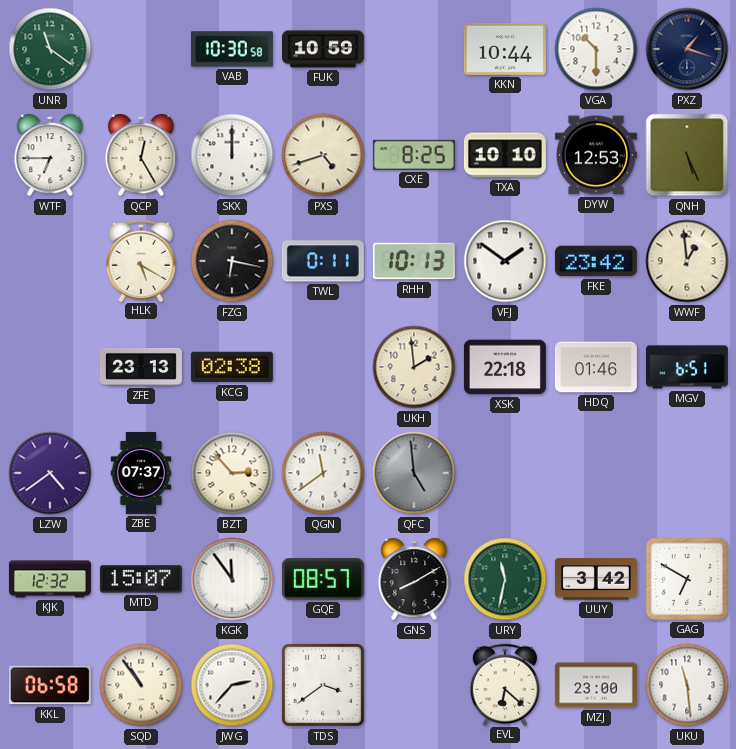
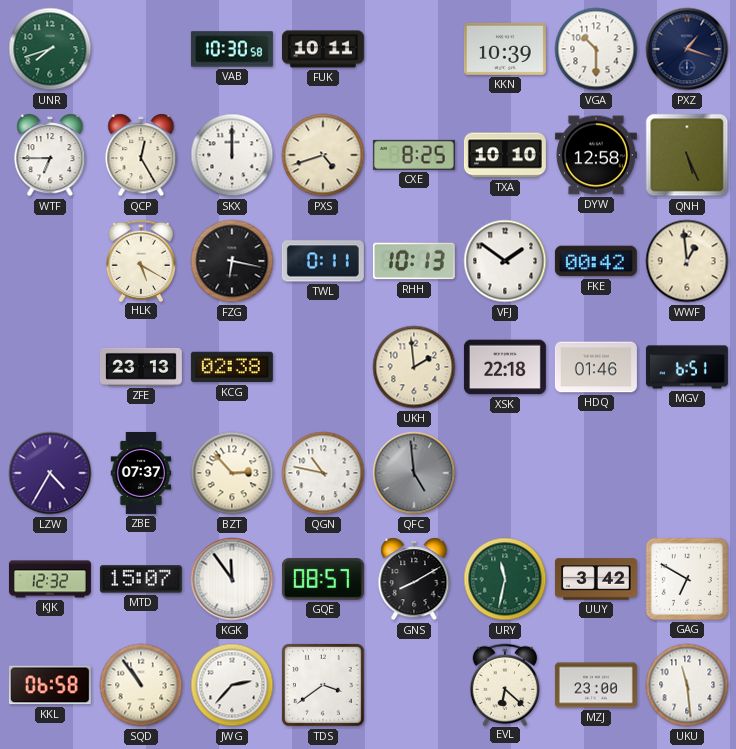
UNR: 11:21 -> 7:42
FUK: 10:59 -> 10:11
KKN: 10:44 -> 10:39
DYW: 12:53 -> 12:58
FKE: 23:42 -> 00:42
LZW: 4:39 -> 4:35
QGN: 11:39 -> 10:47
